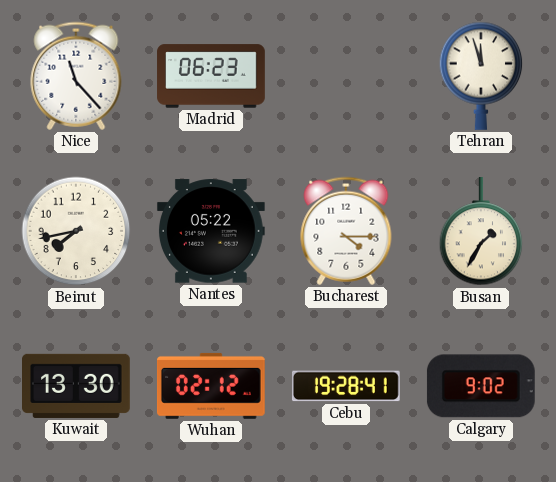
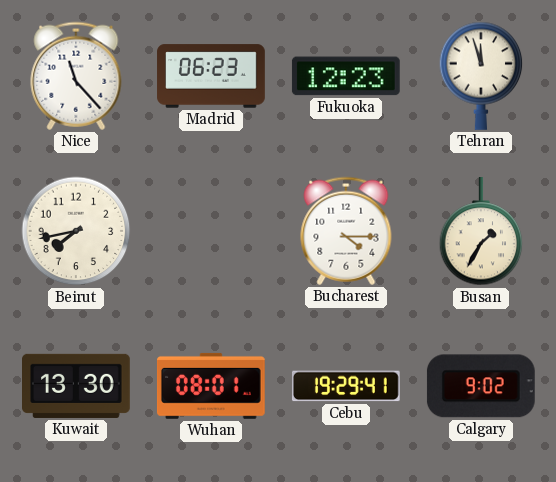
Fukuoka: none -> 12:23
Nantes: 05:22 -> none
Wuhan: 02:12 -> 08:01
Cebu: 19:28 -> 19:29
